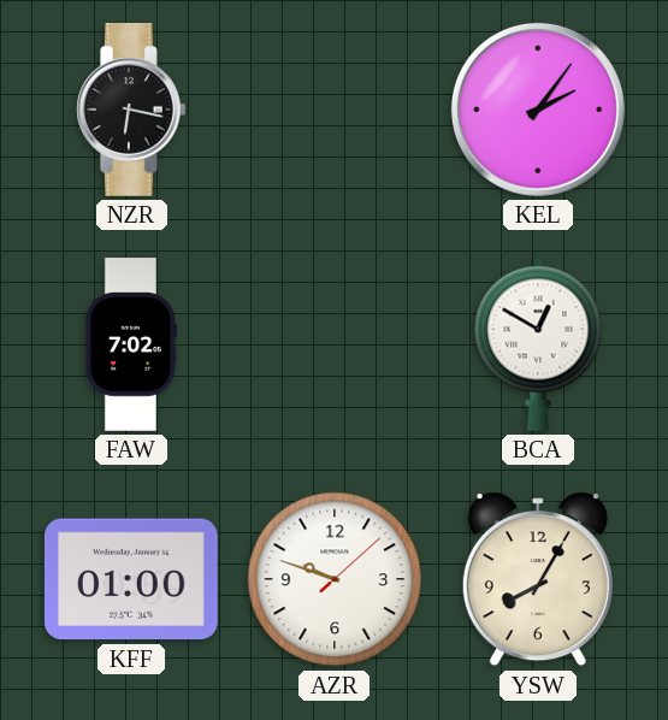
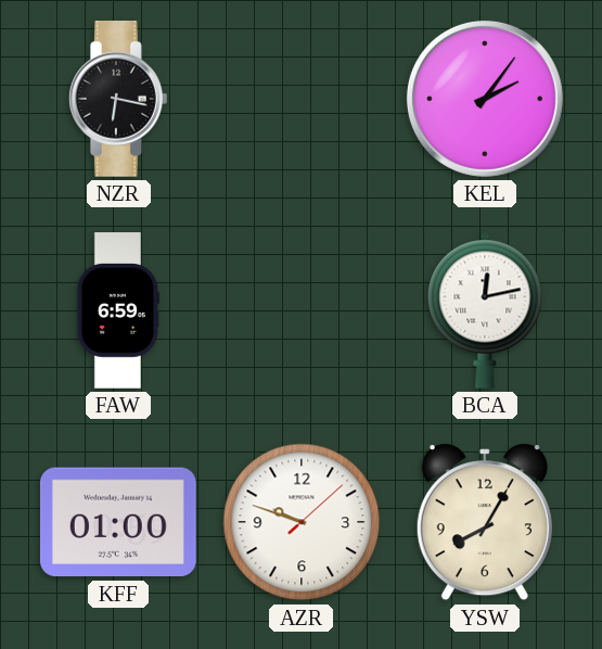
FAW: 7:02 -> 6:59
BCA: 12:50 -> 12:13
